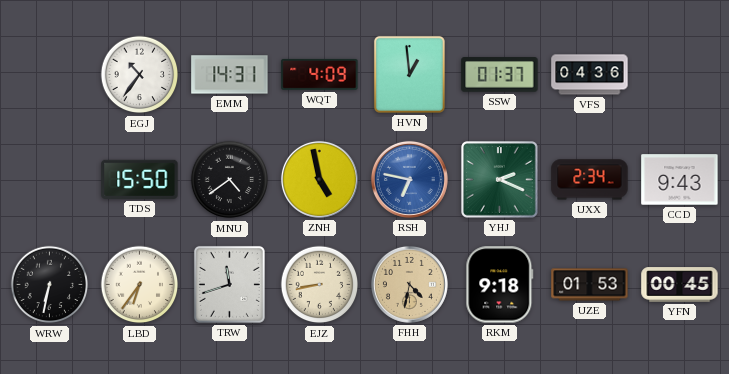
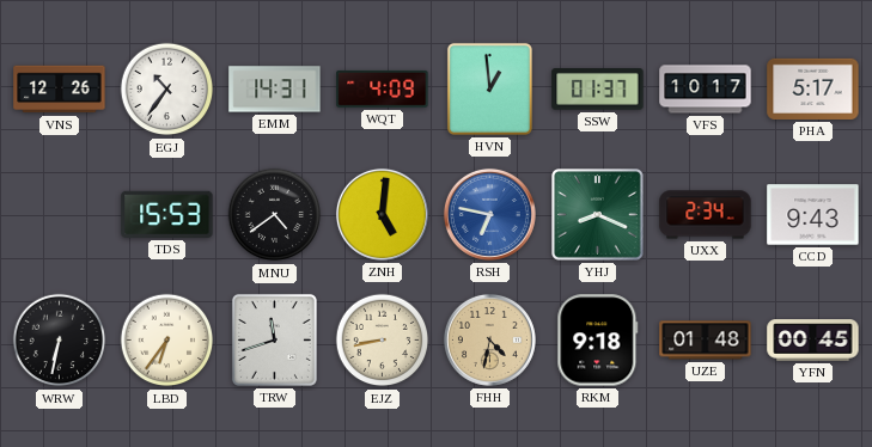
VNS: none -> 12:26
VFS: 04:36 -> 10:17
PHA: none -> 5:17
TDS: 15:50 -> 15:53
ZNH: 4:58 -> 5:01
YHJ: 2:19 -> 8:19
UZE: 01:53 -> 01:48
